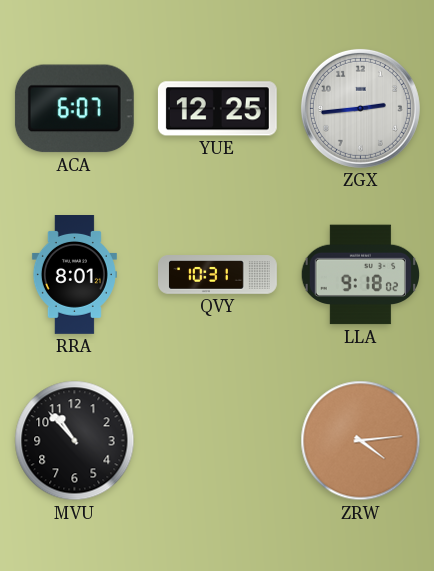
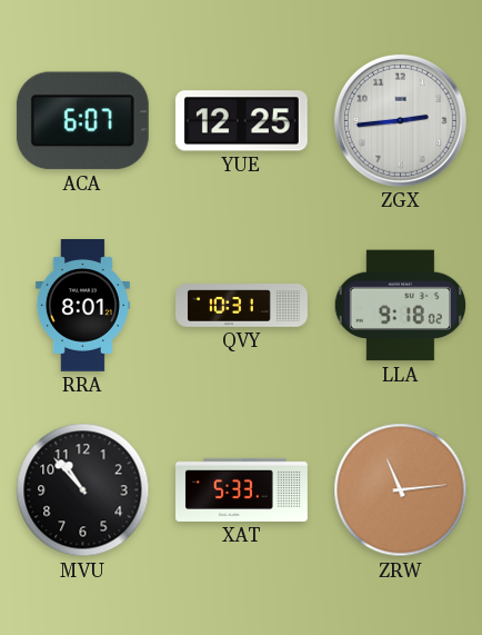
XAT: none -> 5:33
ZRW: 4:14 -> 11:14
